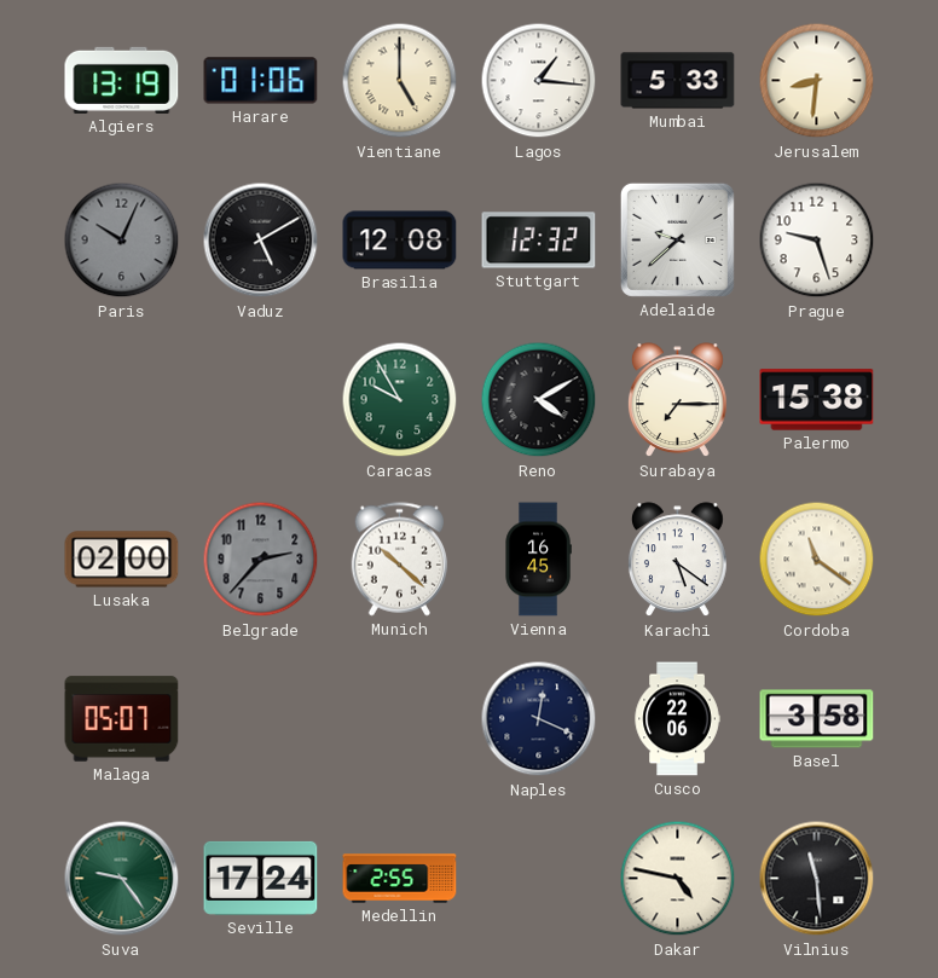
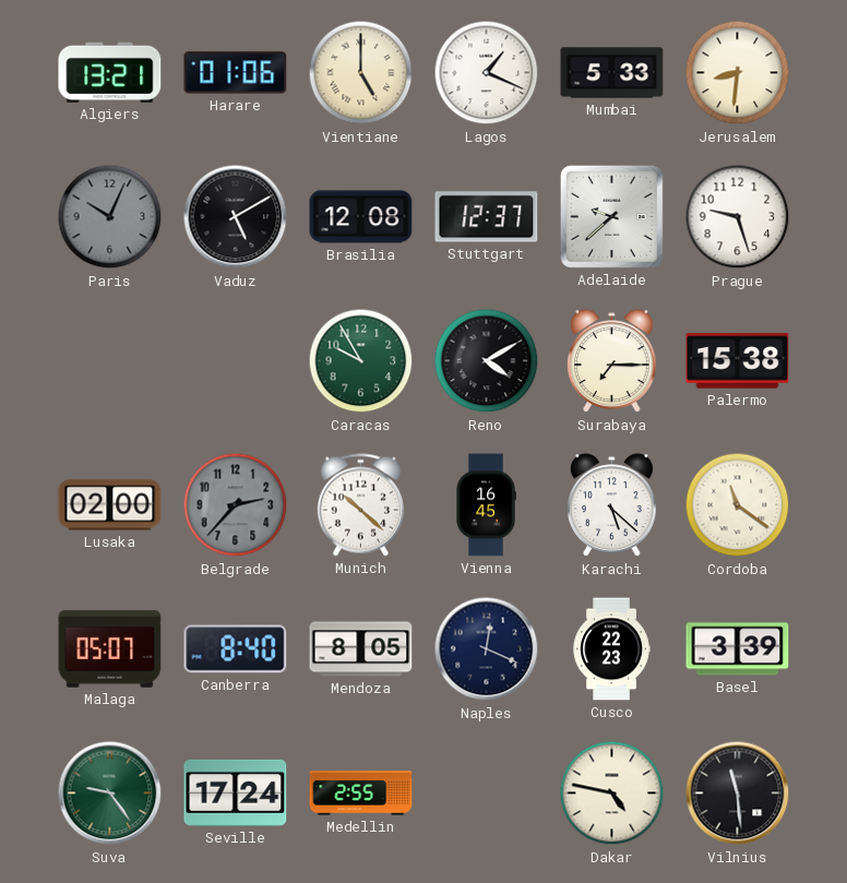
Algiers: 13:19 -> 13:21
Lagos: 1:16 -> 1:19
Stuttgart: 12:32 -> 12:37
Karachi: 5:21 -> 5:22
Canberra: none -> 8:40
Mendoza: none -> 8:05
Cusco: 22:06 -> 22:23
Basel: 3:58 -> 3:39
